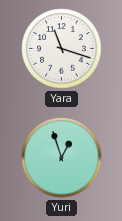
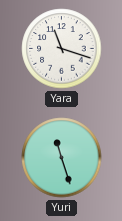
Yuri: 12:57 -> 11:27
